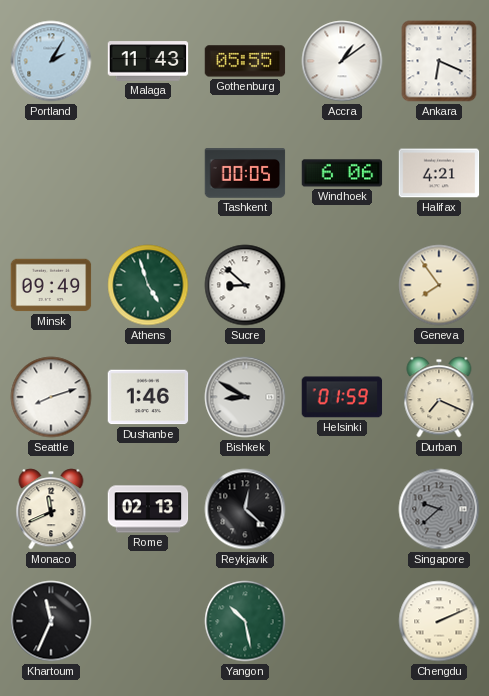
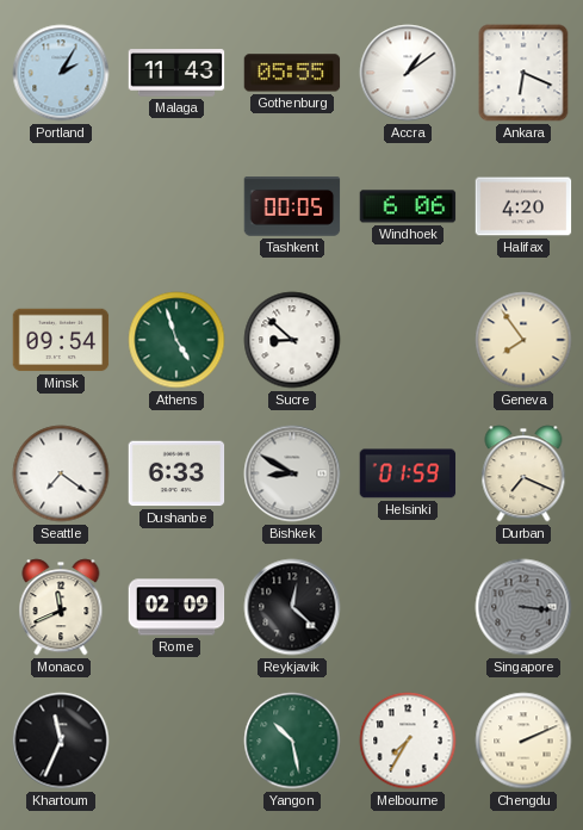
Halifax: 4:21 -> 4:20
Minsk: 09:49 -> 09:54
Seattle: 8:12 -> 7:21
Dushanbe: 1:46 -> 6:33
Rome: 02:13 -> 02:09
Singapore: 9:38 -> 3:16
Melbourne: none -> 7:35
